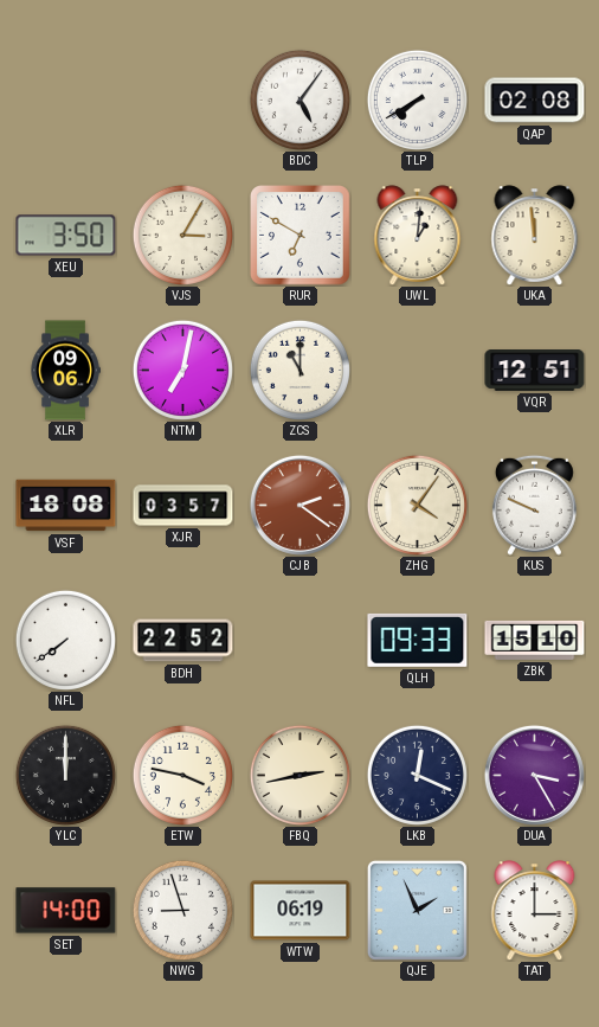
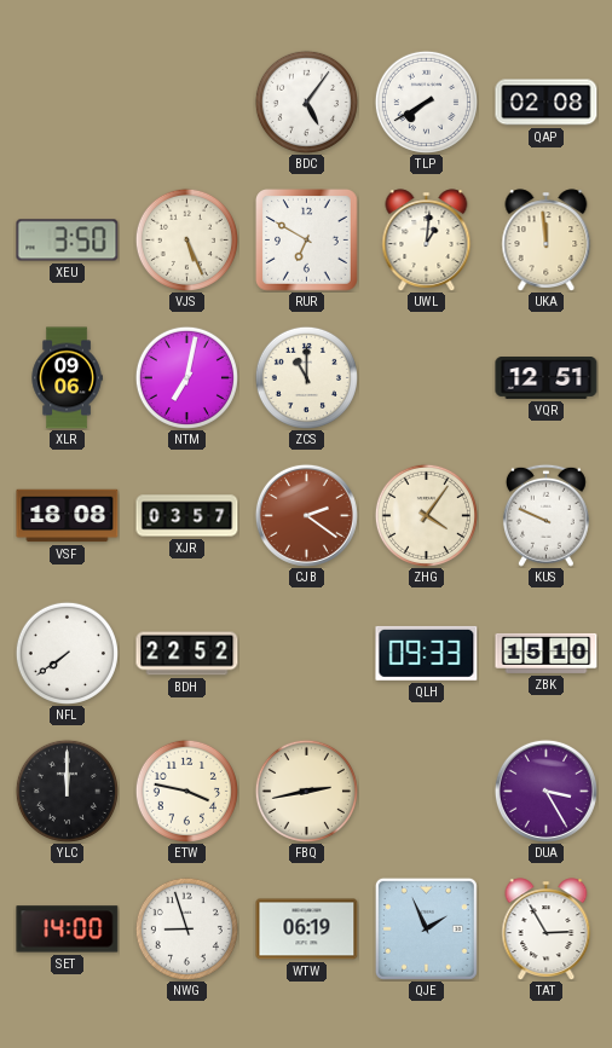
VJS: 3:05 -> 5:26
LKB: 12:19 -> none
TAT: 3:00 -> 2:55
